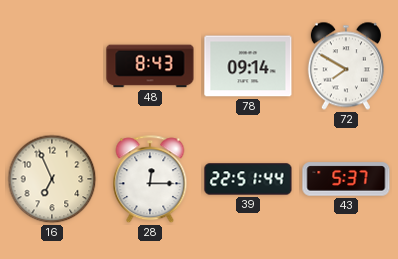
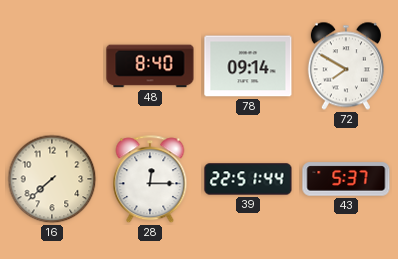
48: 8:43 -> 8:40
16: 6:56 -> 7:38
